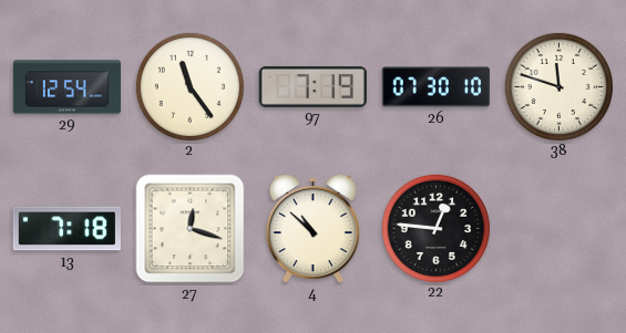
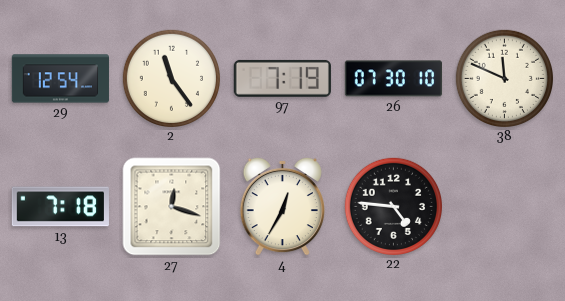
38: 11:48 -> 11:49
4: 10:52 -> 12:35
22: 12:46 -> 4:46
